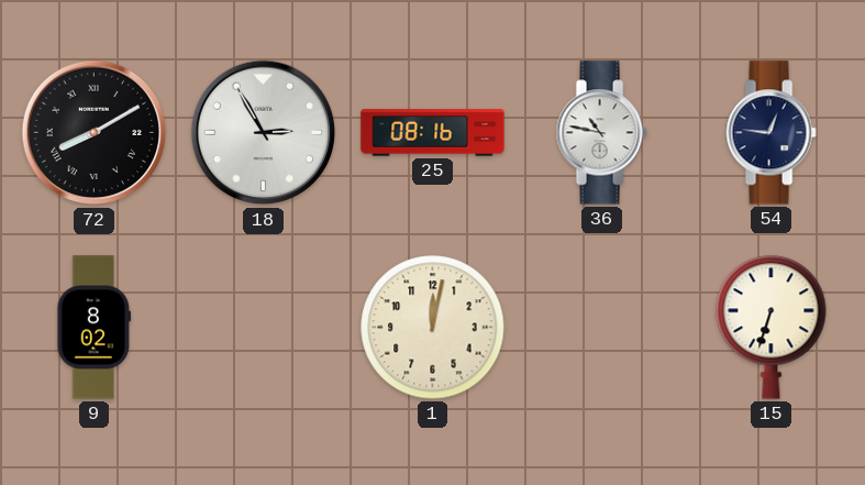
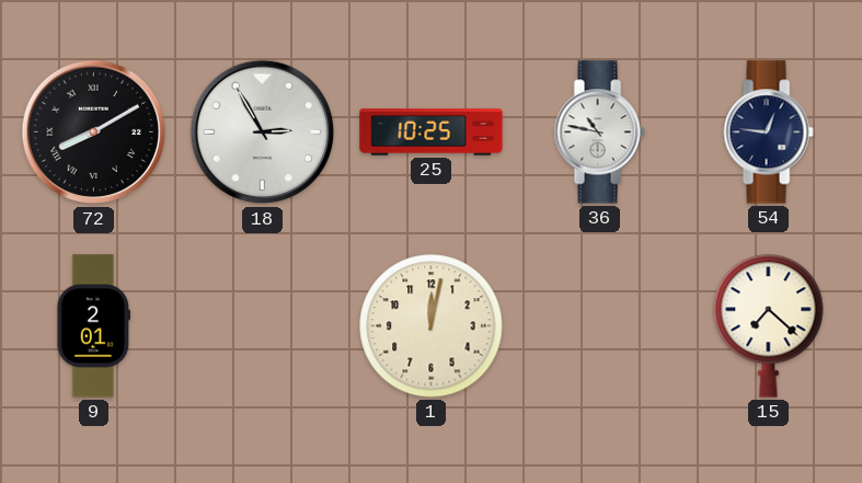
25: 08:16 -> 10:25
9: 8:02 -> 2:01
15: 6:33 -> 7:22
